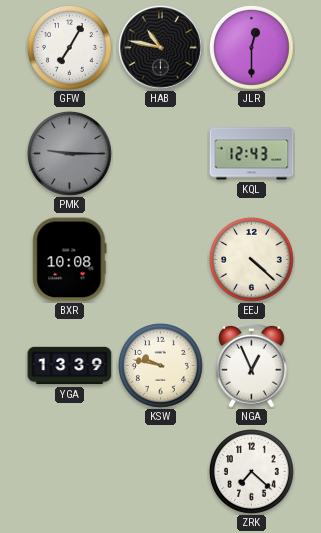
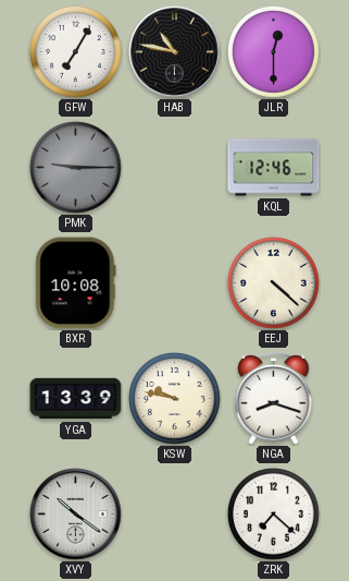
KQL: 12:43 -> 12:46
NGA: 12:56 -> 8:18
XVY: none -> 10:21
